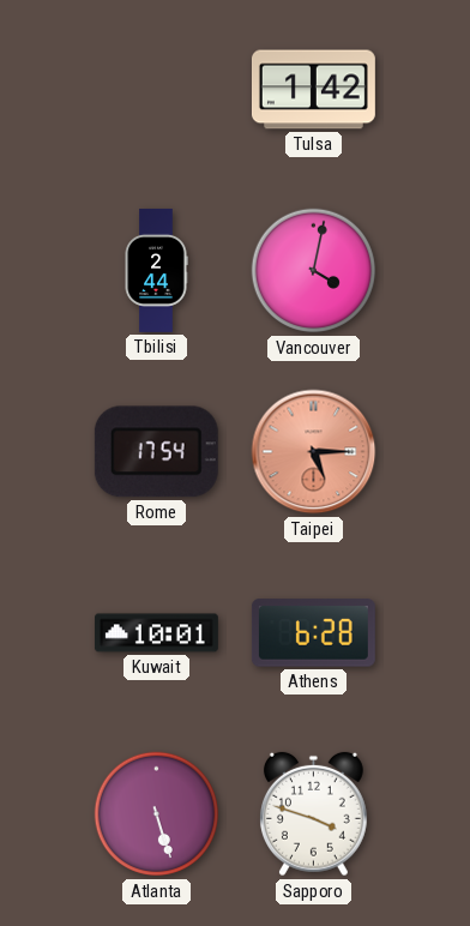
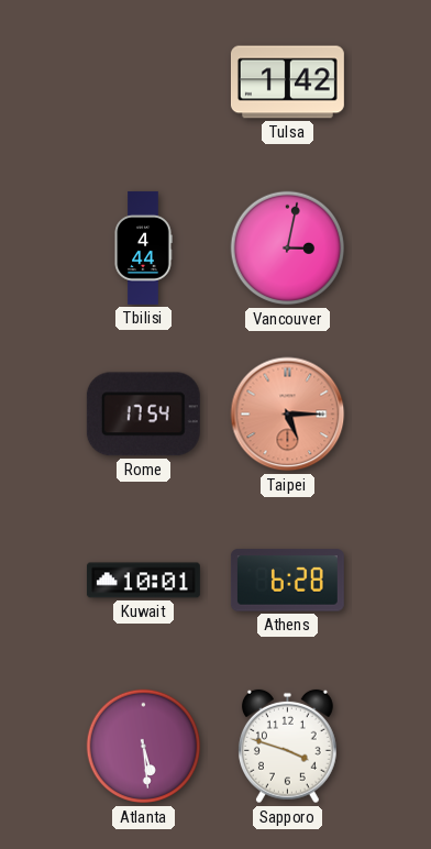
Tbilisi: 2:44 -> 4:44
Vancouver: 4:02 -> 3:02
Atlanta: 5:27 -> 5:29
